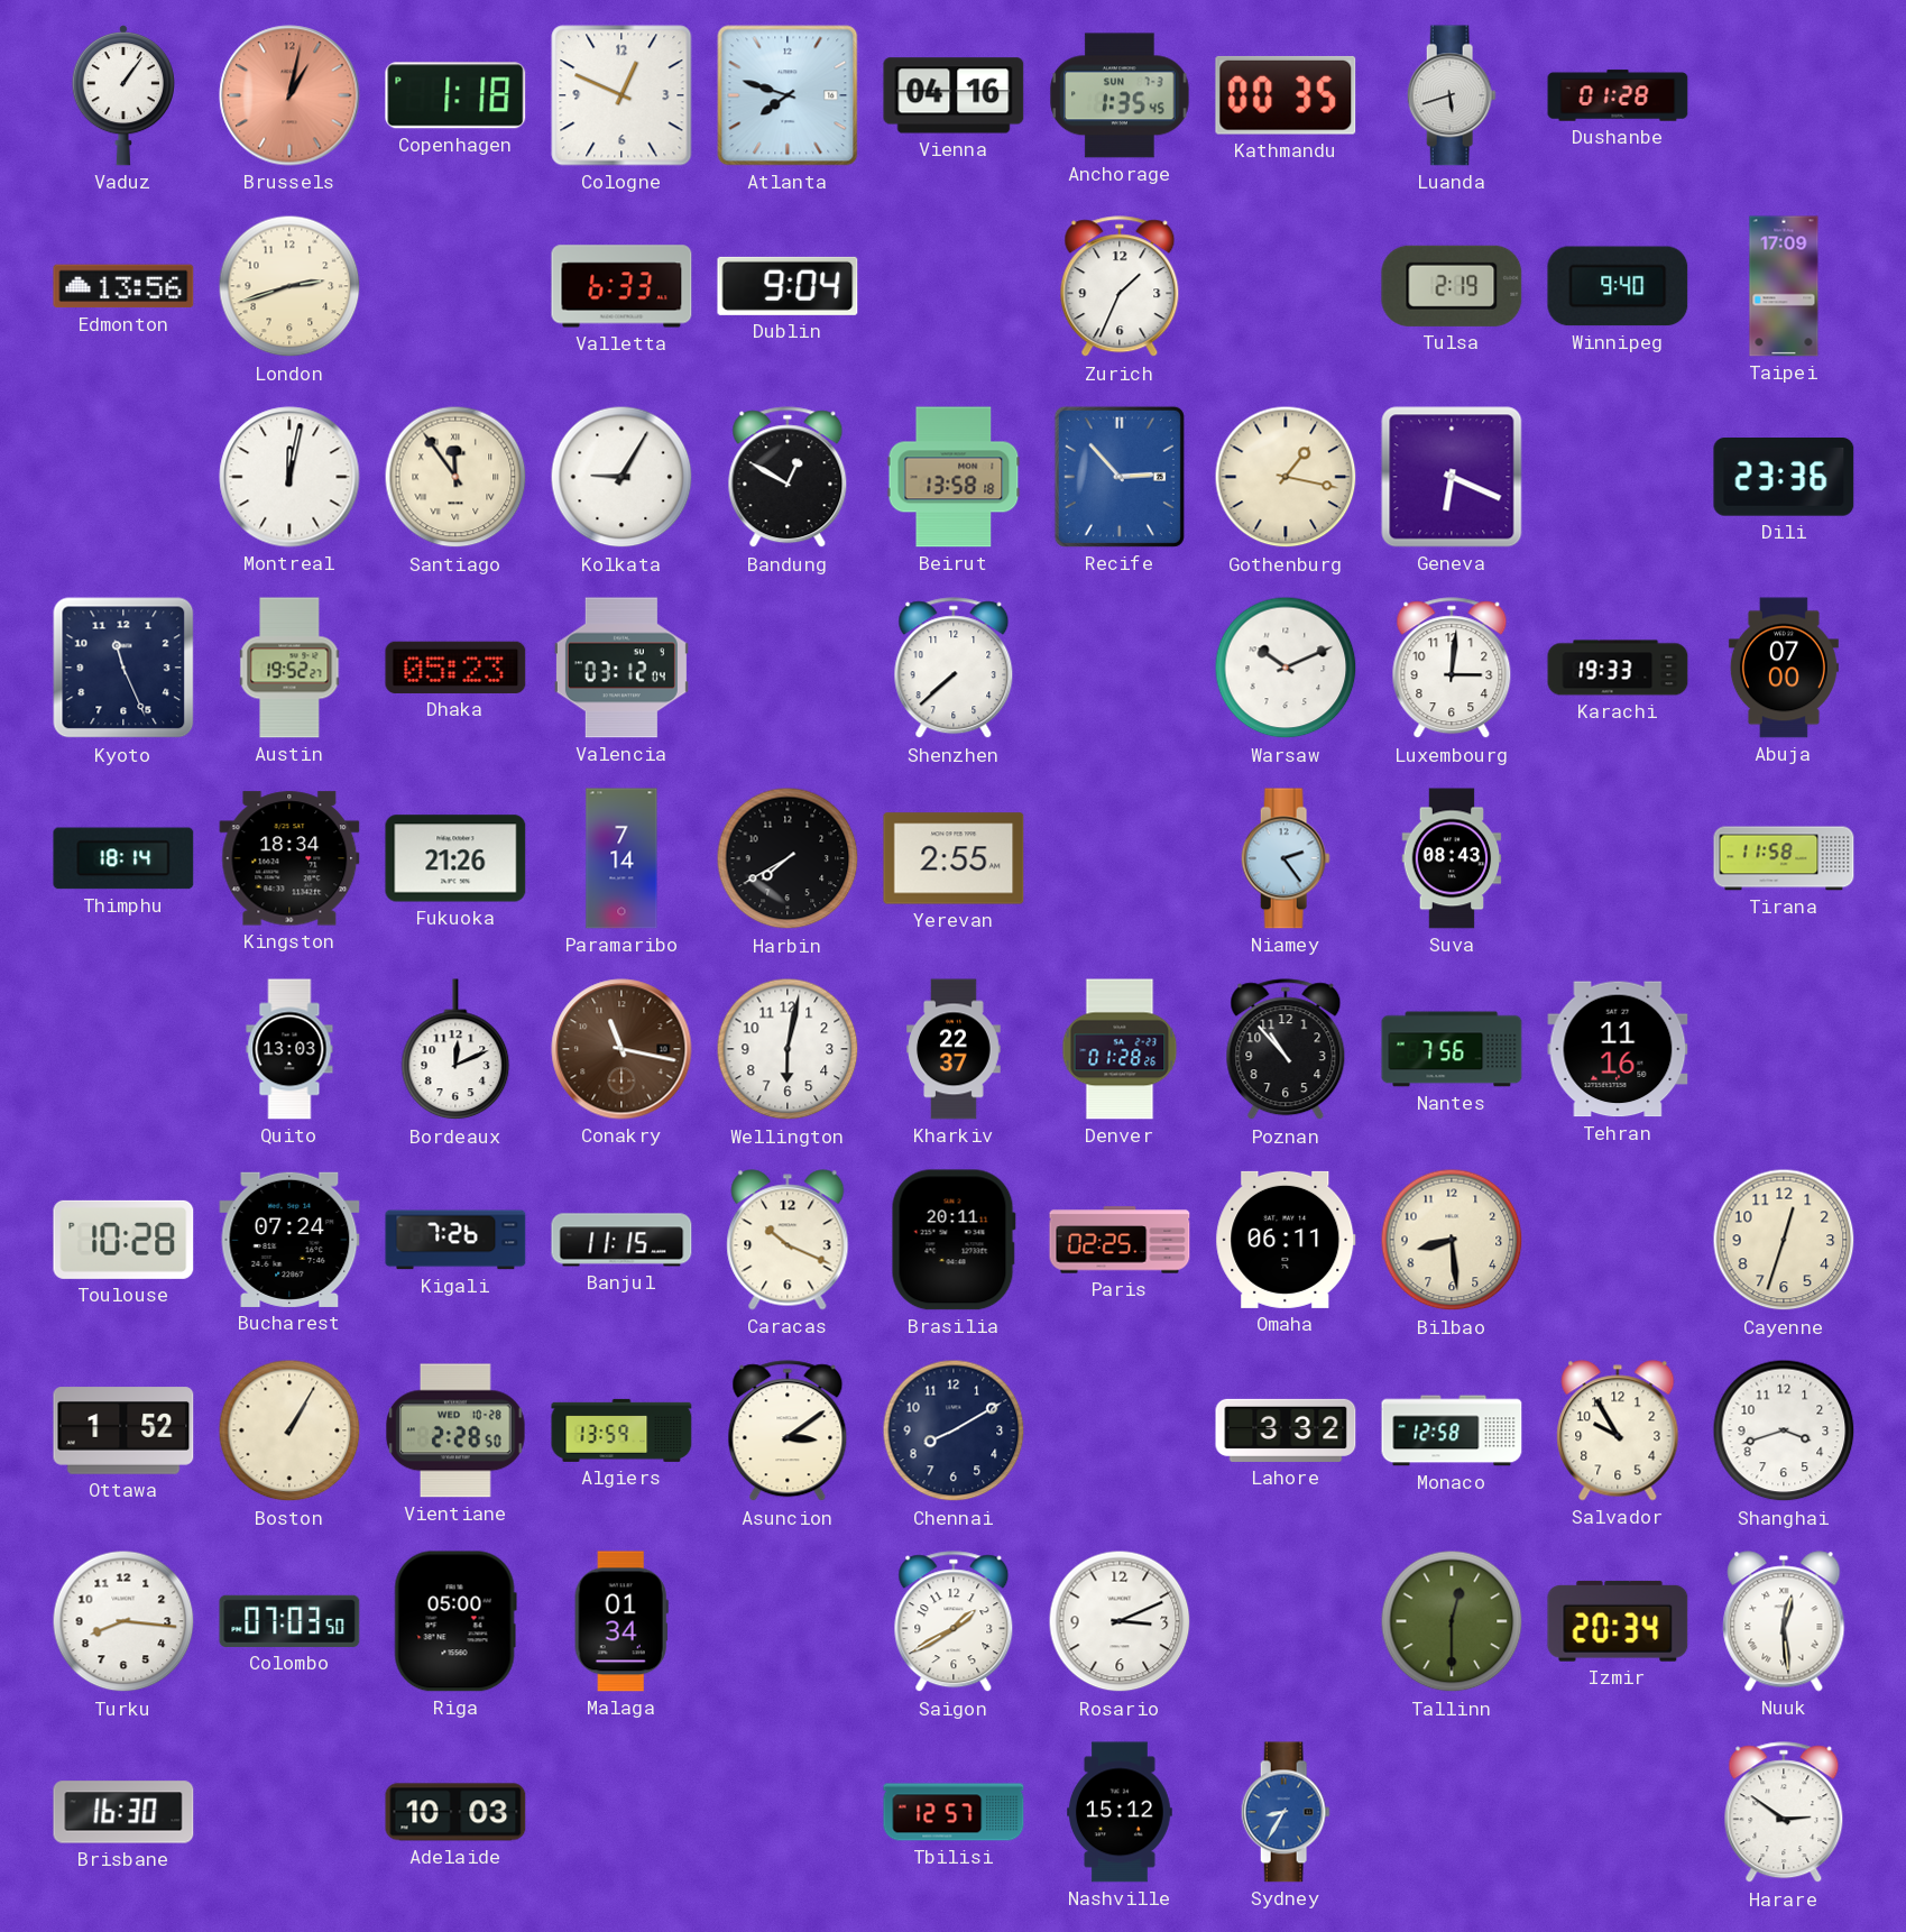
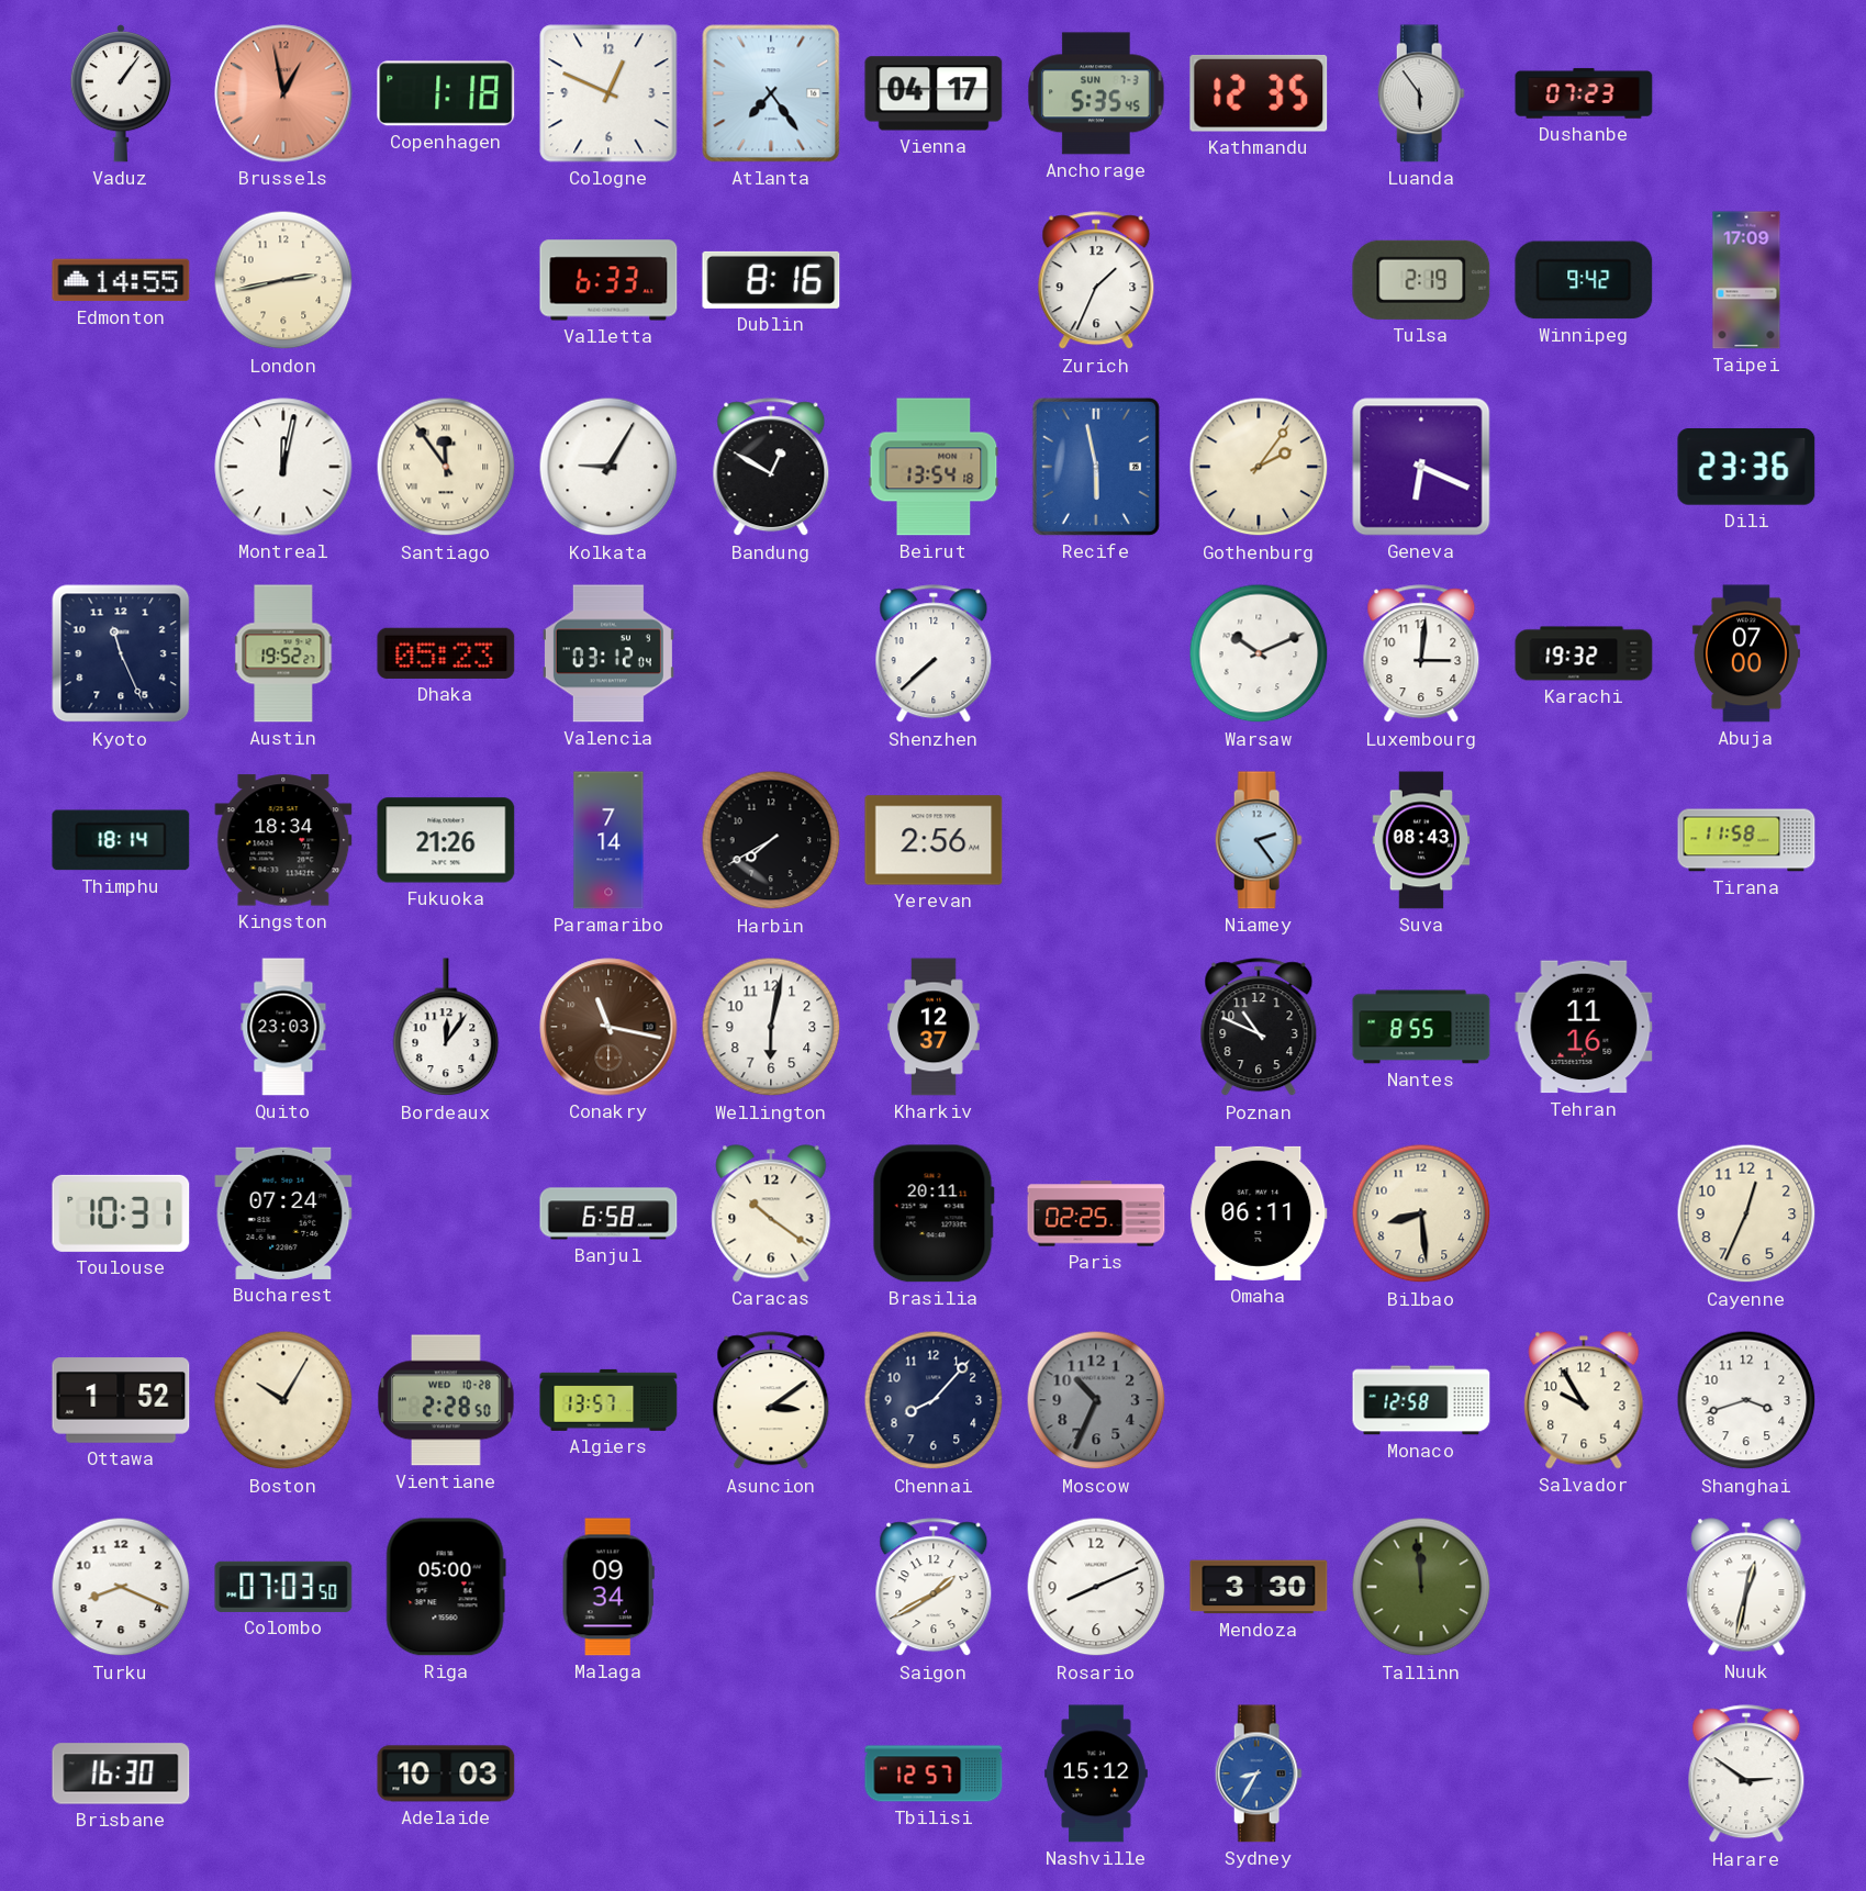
Brussels: 1:02 -> 12:58
Atlanta: 7:48 -> 7:24
Vienna: 04:16 -> 04:17
Anchorage: 1:35 -> 5:35
Kathmandu: 00:35 -> 12:35
Luanda: 5:42 -> 5:54
Dushanbe: 01:28 -> 07:23
Edmonton: 13:56 -> 14:55
London: 2:42 -> 2:43
Dublin: 9:04 -> 8:16
Winnipeg: 9:40 -> 9:42
Beirut: 13:58 -> 13:54
Recife: 2:53 -> 5:58
Gothenburg: 1:17 -> 2:06
Karachi: 19:33 -> 19:32
Yerevan: 2:55 -> 2:56
Quito: 13:03 -> 23:03
Bordeaux: 12:11 -> 12:06
Kharkiv: 22:37 -> 12:37
Denver: 01:28 -> none
Poznan: 10:53 -> 10:49
Nantes: 7:56 -> 8:55
Toulouse: 10:28 -> 10:31
Kigali: 7:26 -> none
Banjul: 11:15 -> 6:58
Caracas: 10:19 -> 10:21
Cayenne: 12:33 -> 12:34
Boston: 1:05 -> 10:05
Algiers: 13:59 -> 13:57
Chennai: 8:10 -> 8:07
Moscow: none -> 10:34
Lahore: 3:32 -> none
Turku: 8:16 -> 8:19
Malaga: 01:34 -> 09:34
Rosario: 3:11 -> 8:11
Mendoza: none -> 3:30
Tallinn: 12:30 -> 11:59
Izmir: 20:34 -> none
Nuuk: 12:29 -> 12:32
